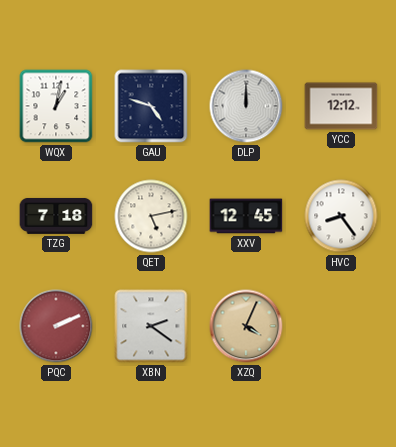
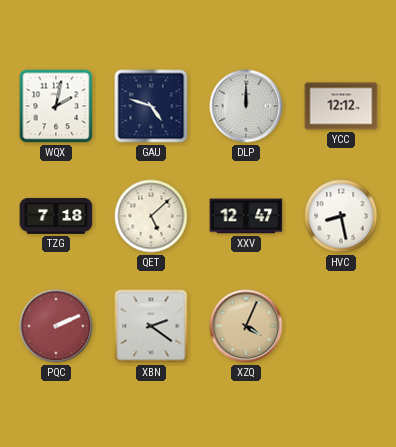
WQX: 1:02 -> 2:02
QET: 5:13 -> 5:08
XXV: 12:45 -> 12:47
HVC: 8:24 -> 8:28
